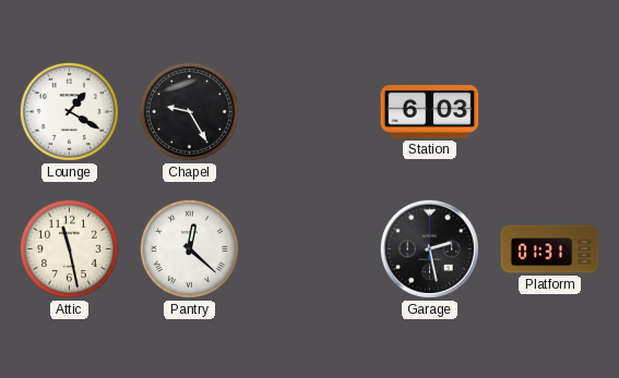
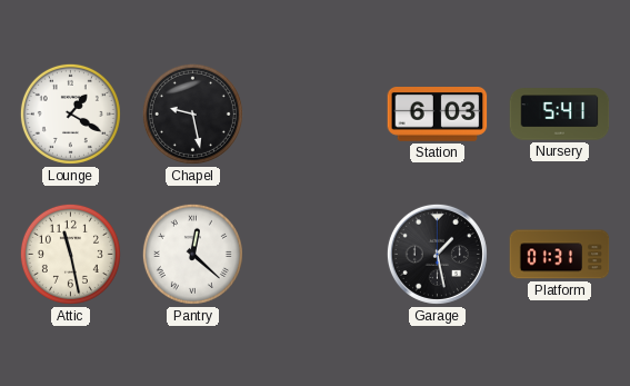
Chapel: 9:25 -> 9:28
Nursery: none -> 5:41
Garage: 2:28 -> 1:28
